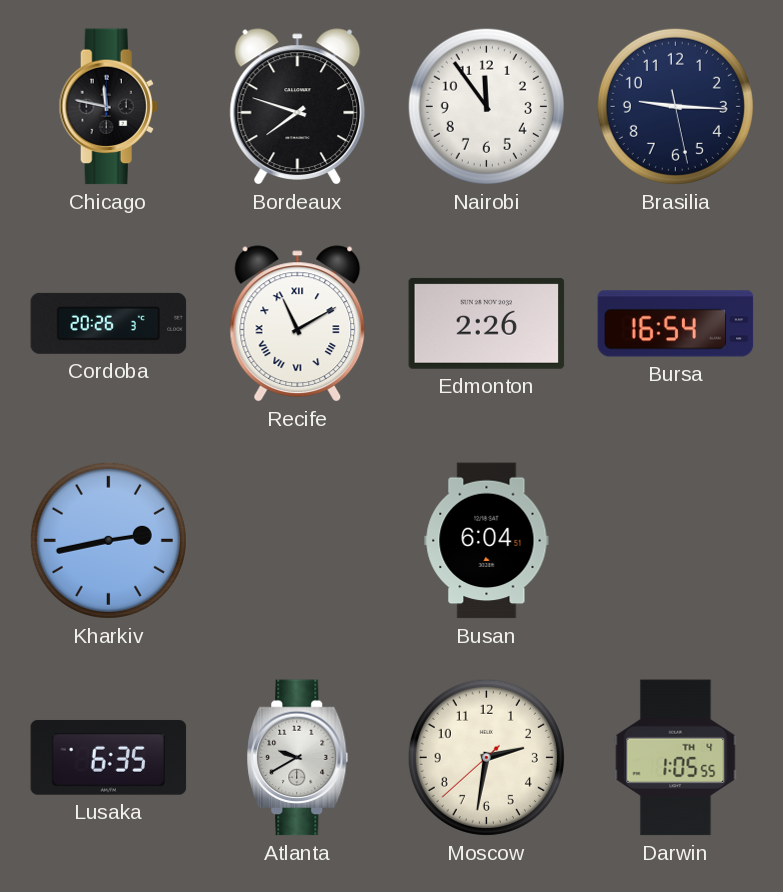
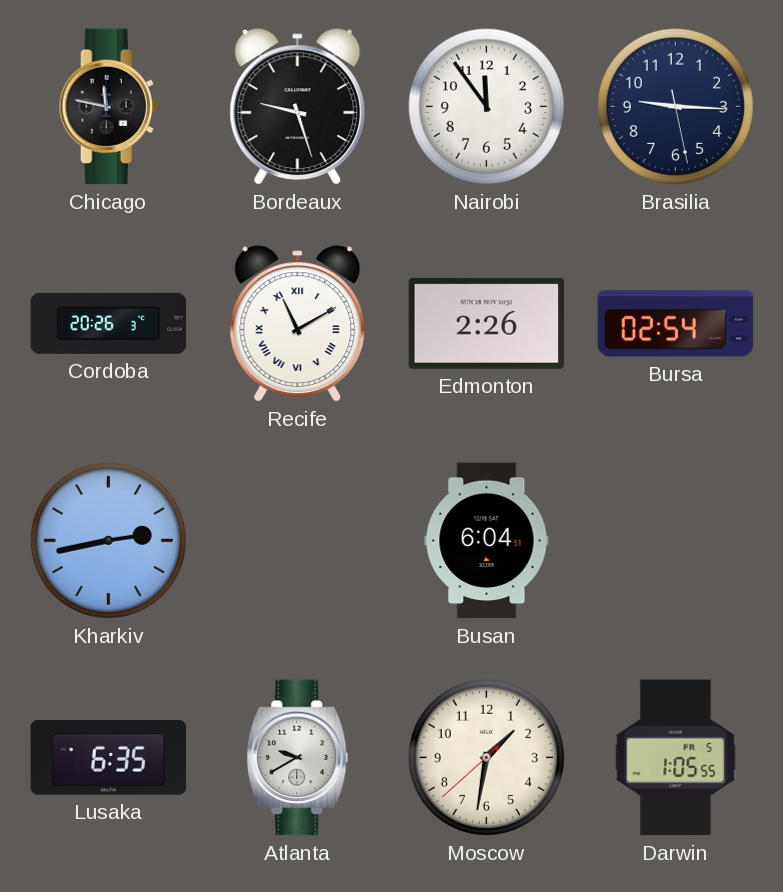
Bordeaux: 7:48 -> 9:27
Bursa: 16:54 -> 02:54
Moscow: 2:31 -> 1:31
Darwin date: TH 4 -> FR 5
